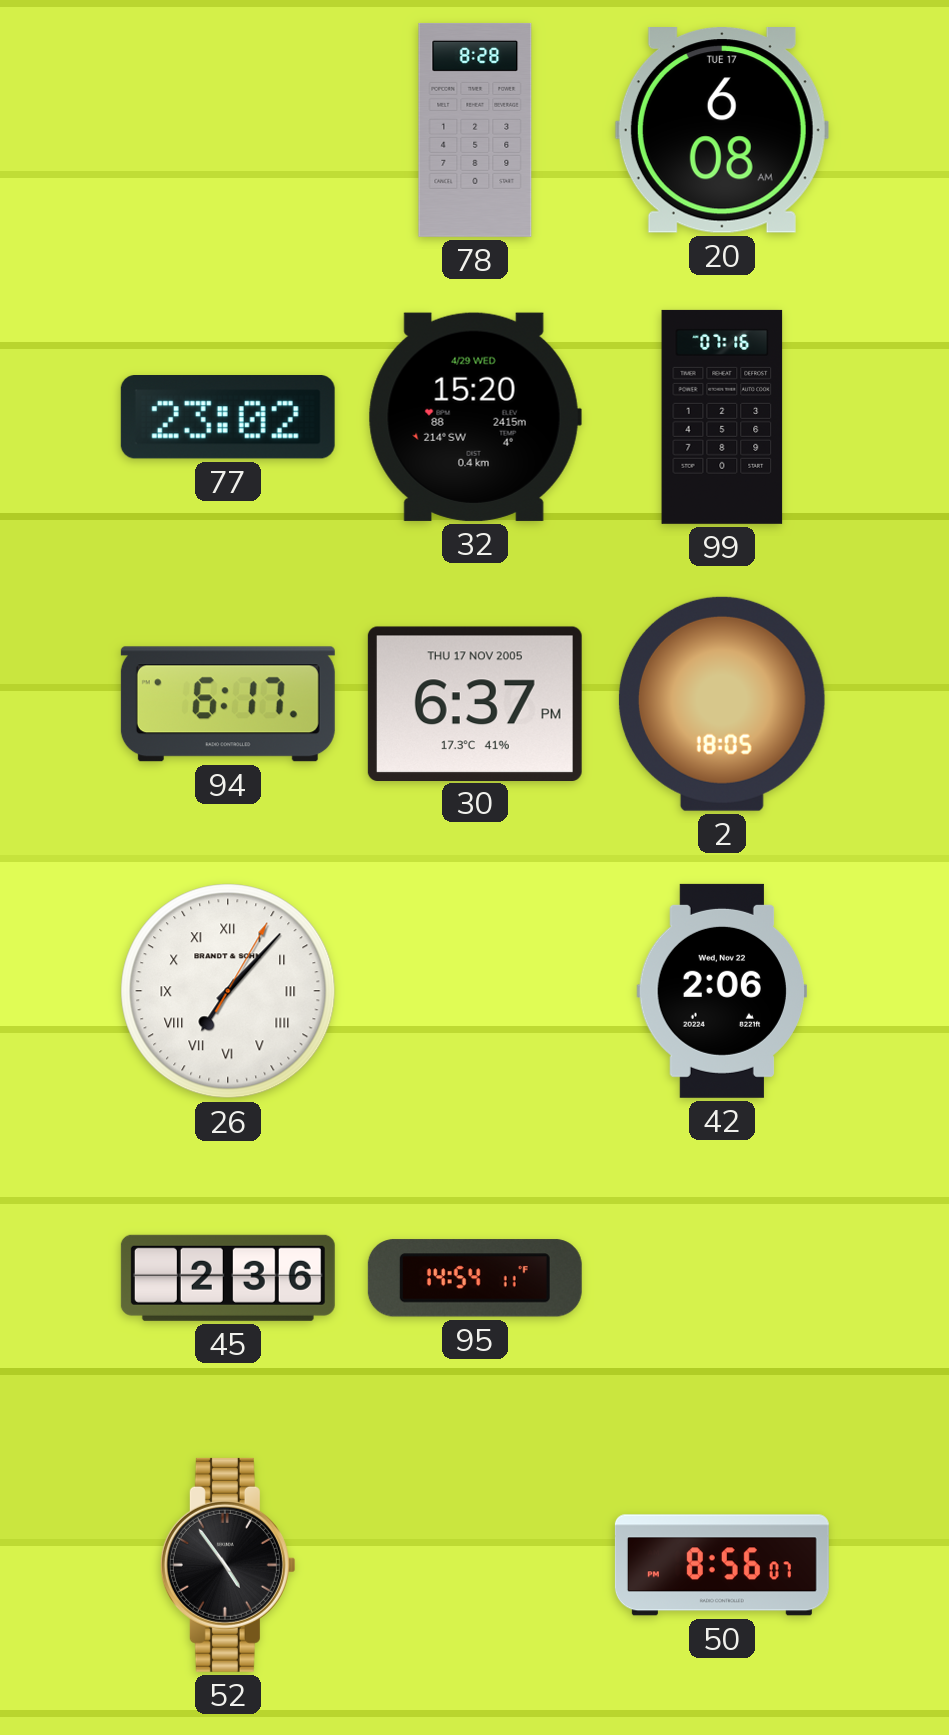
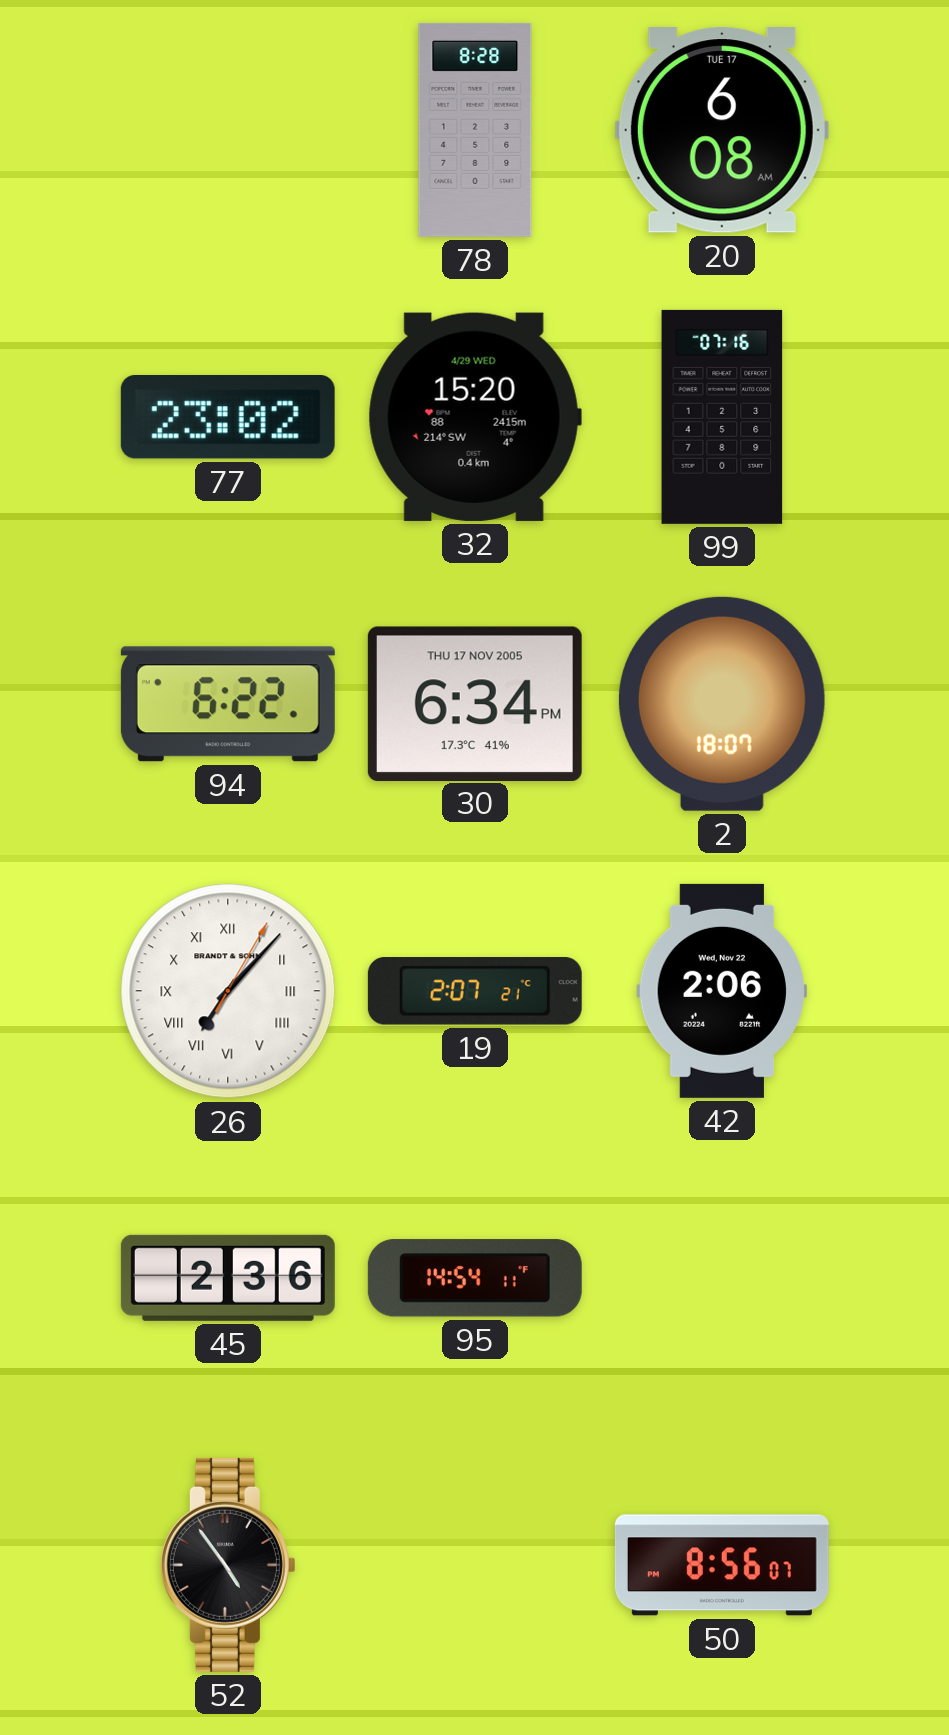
94: 6:17 -> 6:22
30: 6:37 -> 6:34
2: 18:05 -> 18:07
19: none -> 2:07
